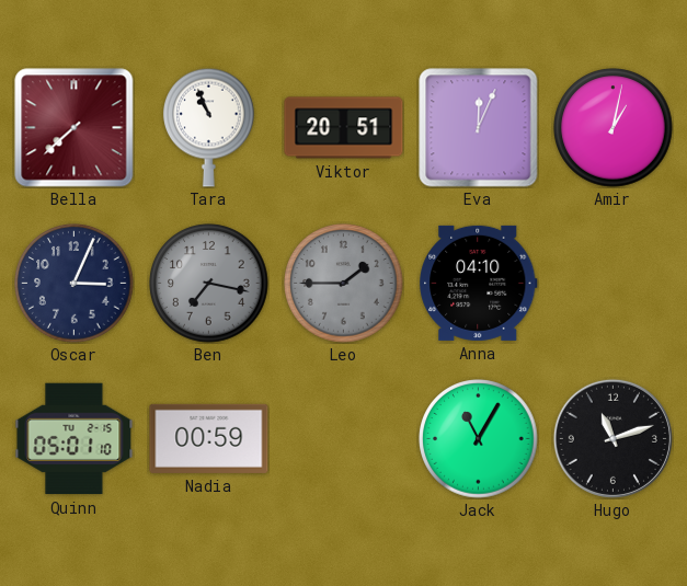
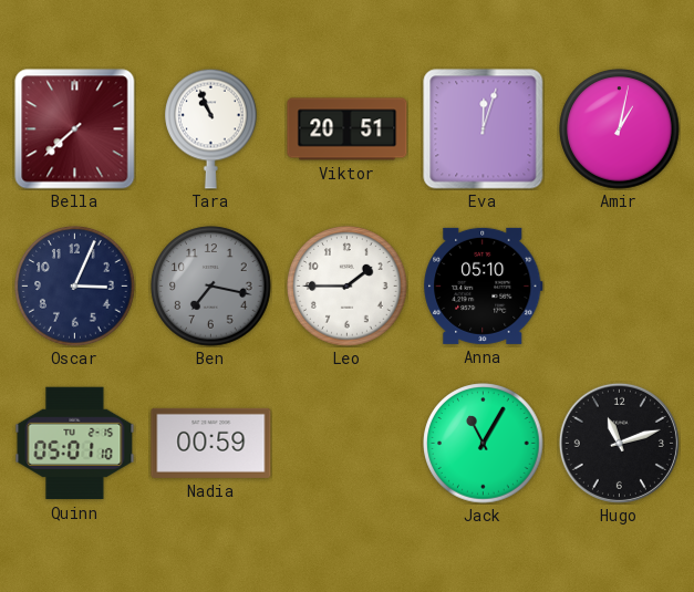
Eva: 12:04 -> 12:03
Leo dial: grey -> white
Anna: 04:10 -> 05:10
